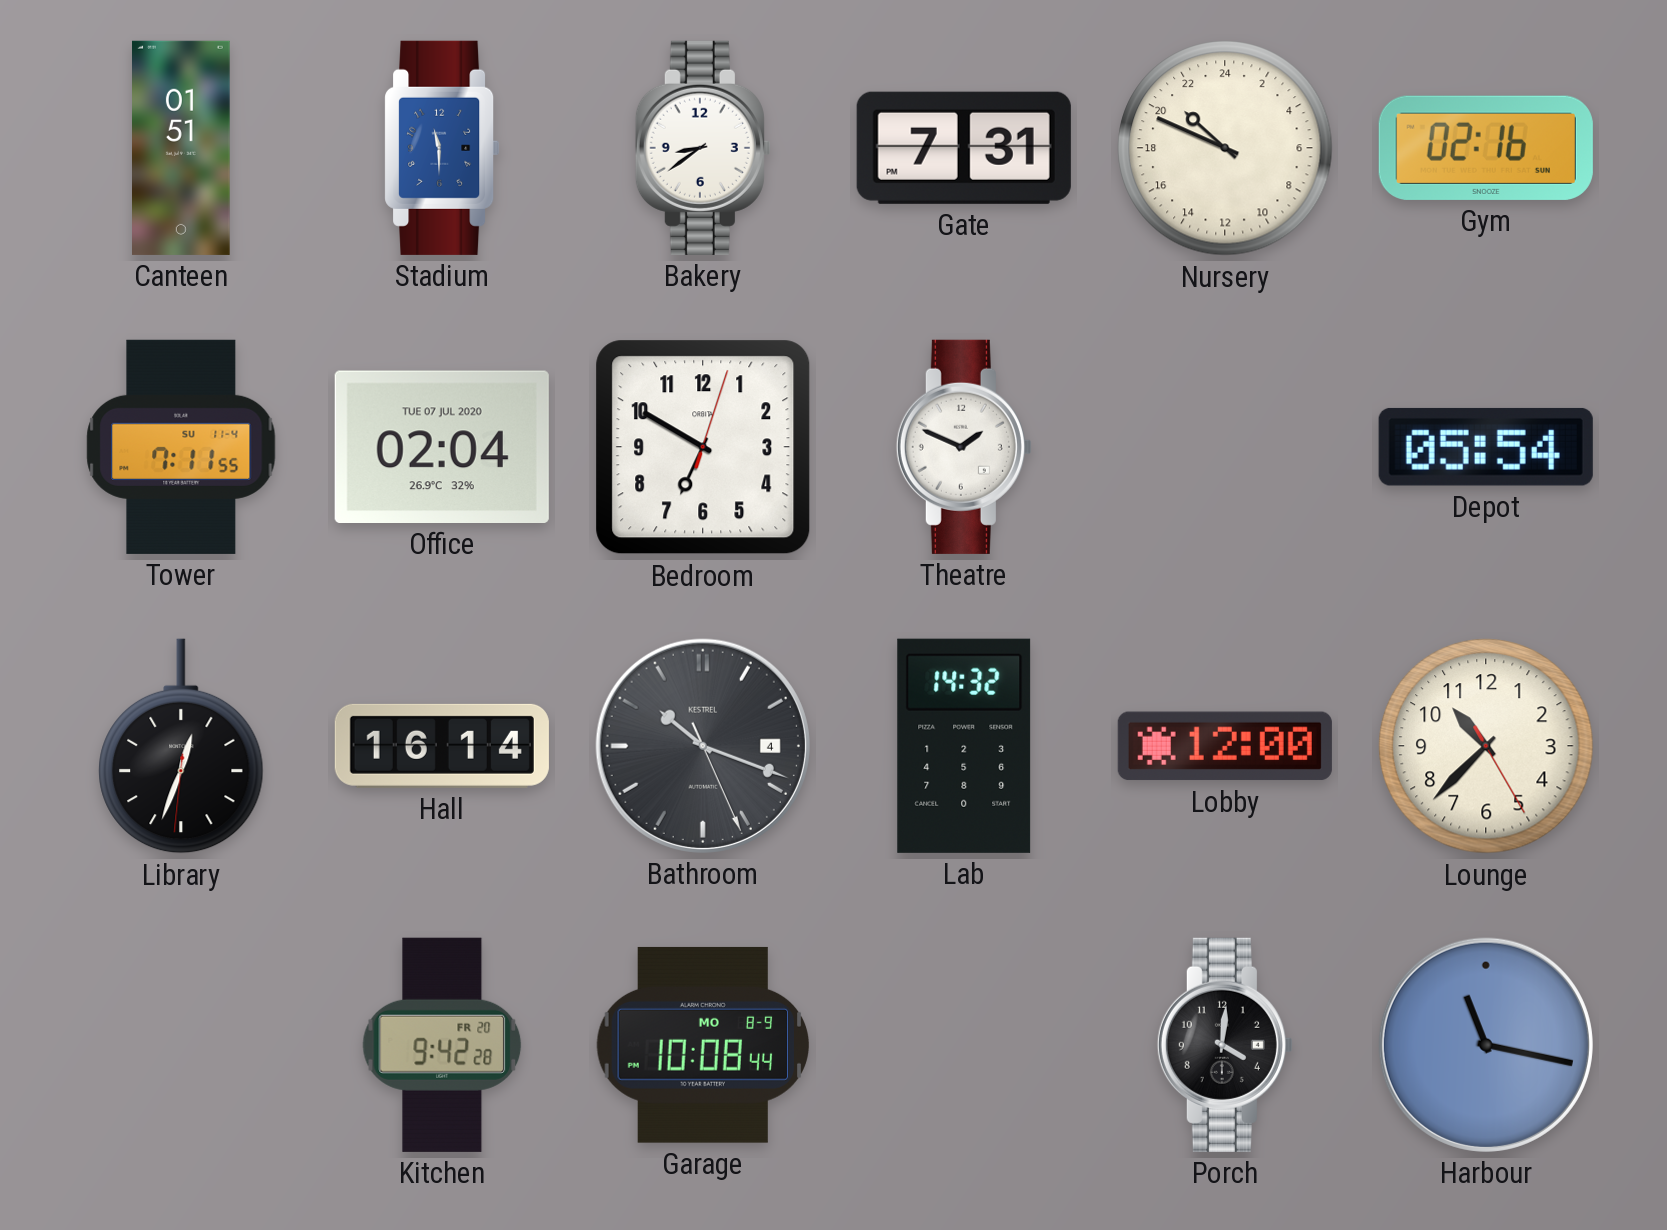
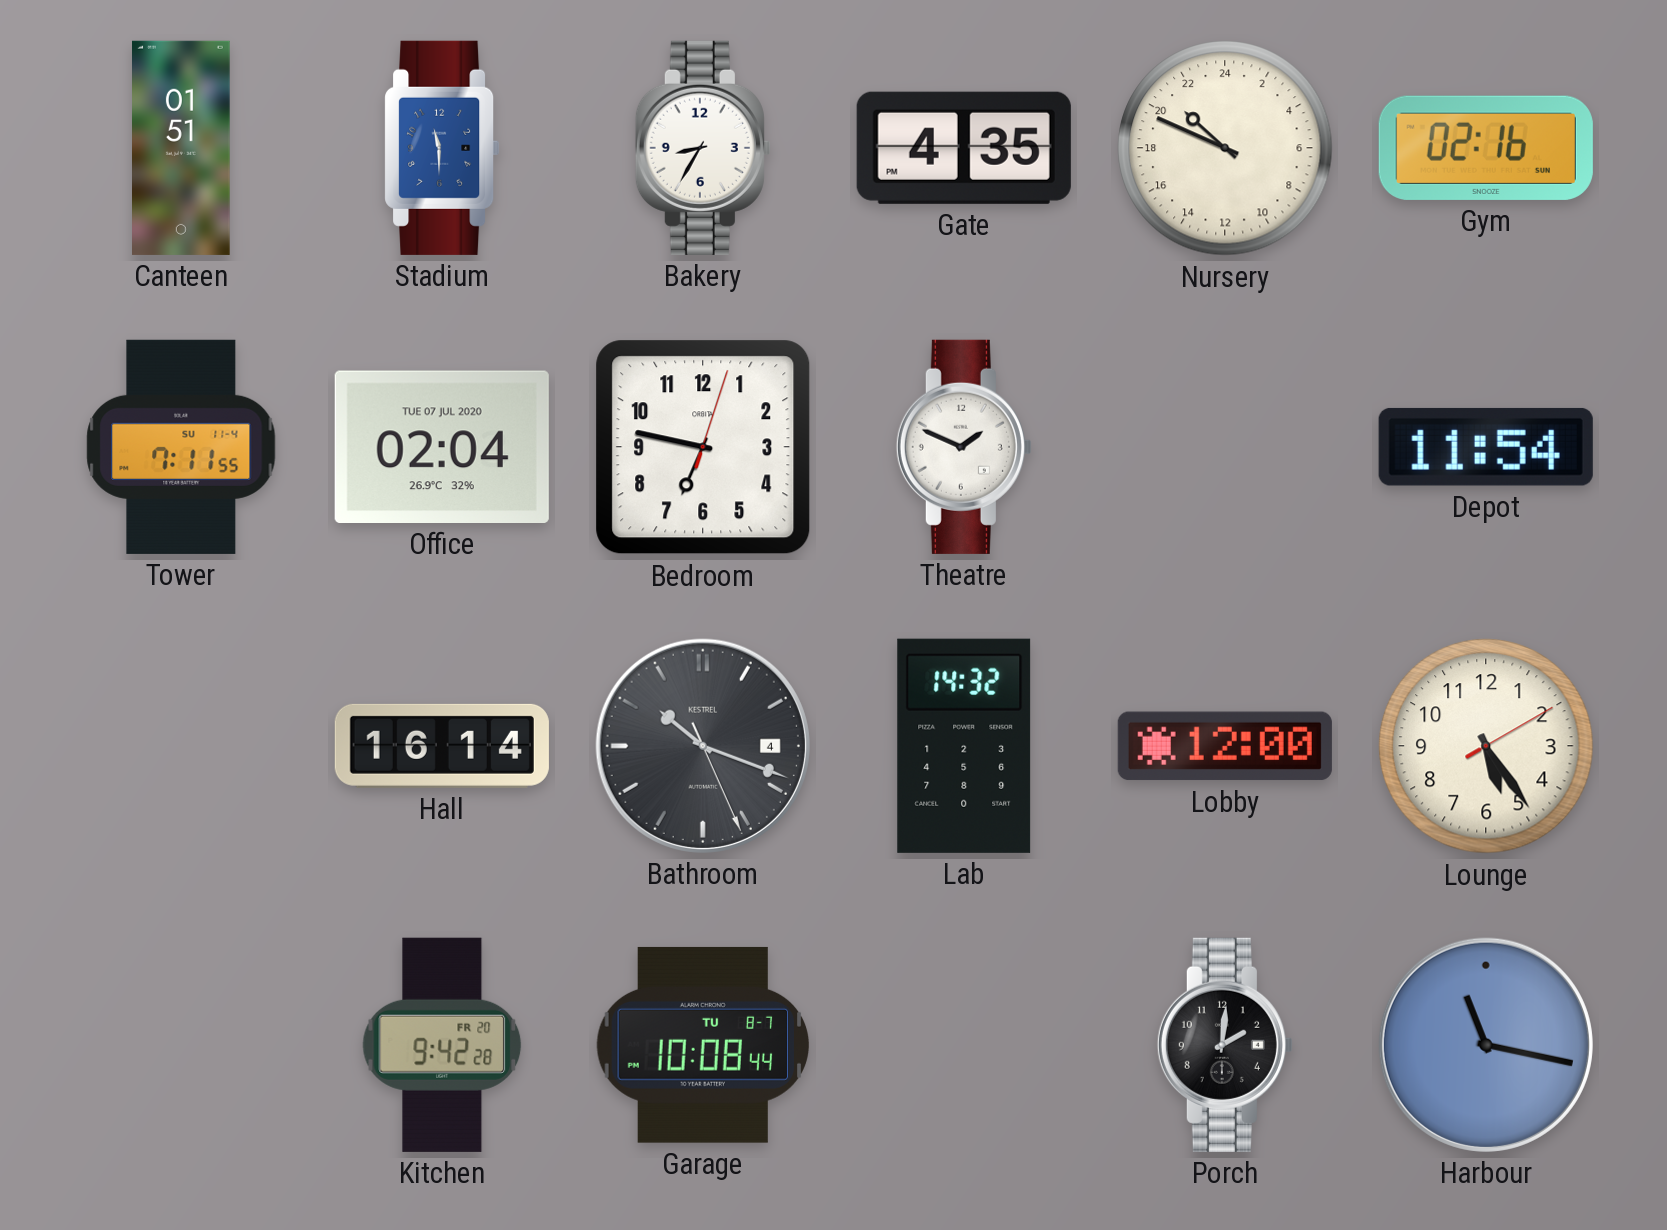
Bakery: 8:39 -> 8:35
Gate: 7:31 -> 4:35
Bedroom: 6:50 -> 6:47
Depot: 05:54 -> 11:54
Library: 12:33 -> none
Lounge: 10:37 -> 5:24
Garage date: MO 8-9 -> TU 8-7
Porch: 4:01 -> 2:01
